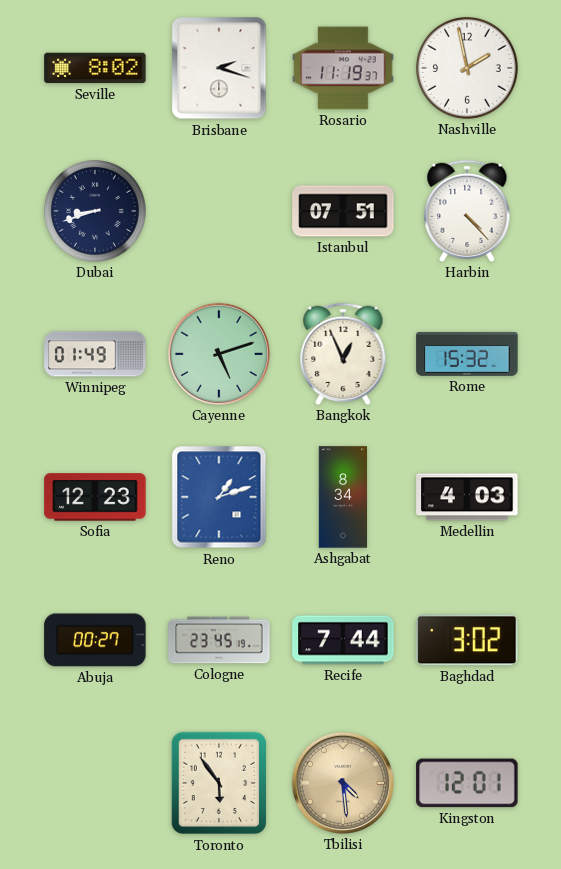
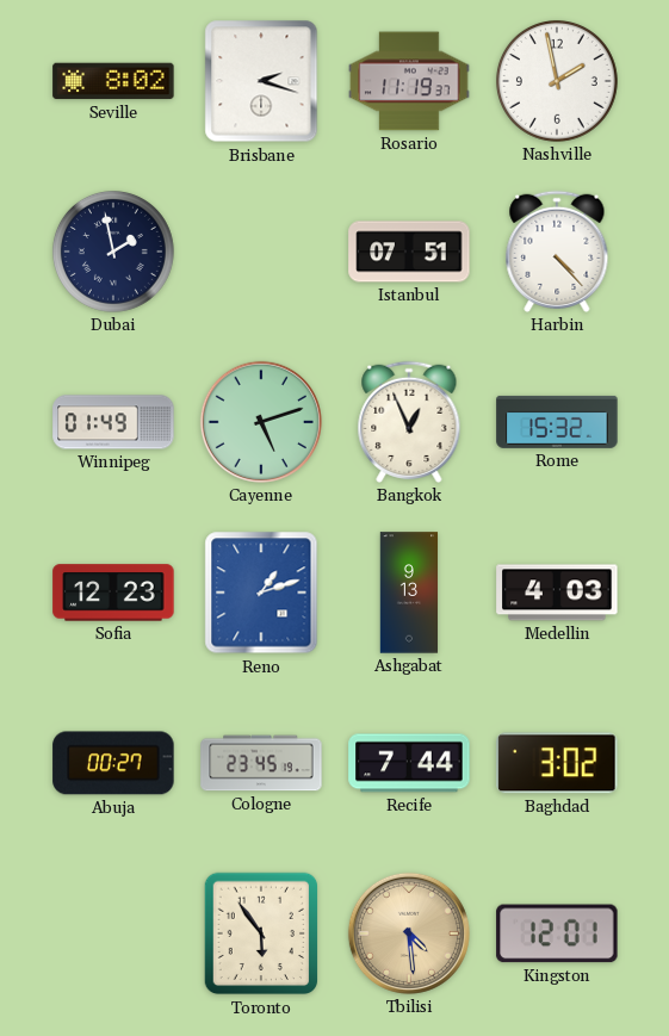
Dubai: 8:42 -> 1:58
Ashgabat: 8:34 -> 9:13
